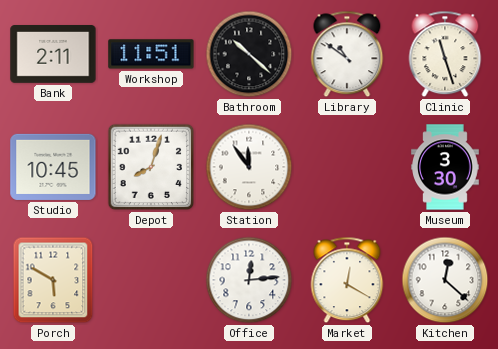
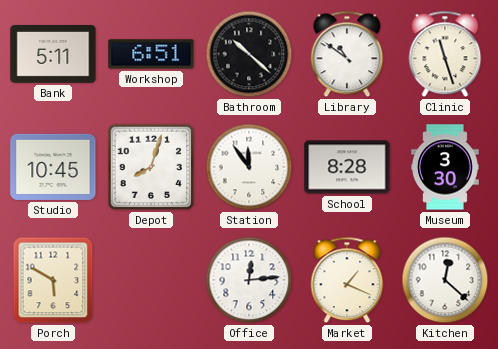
Bank: 2:11 -> 5:11
Workshop: 11:51 -> 6:51
School: none -> 8:28
Market: 12:20 -> 1:19
